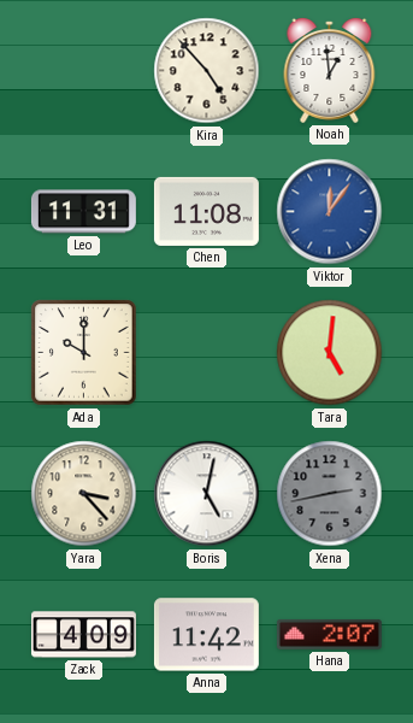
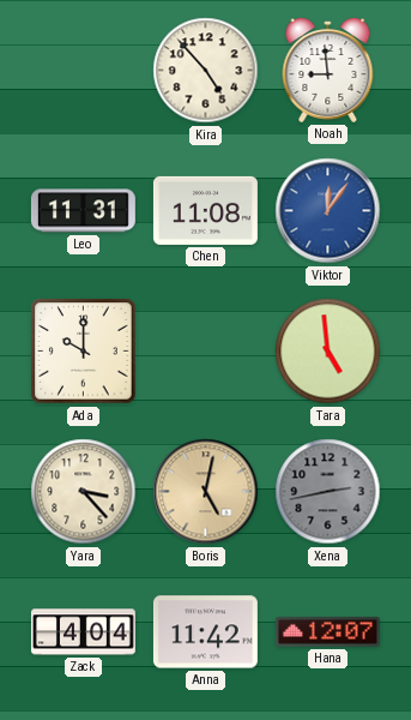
Noah: 12:59 -> 8:59
Tara: 5:01 -> 4:59
Boris dial: white -> champagne
Zack: 4:09 -> 4:04
Hana: 2:07 -> 12:07
